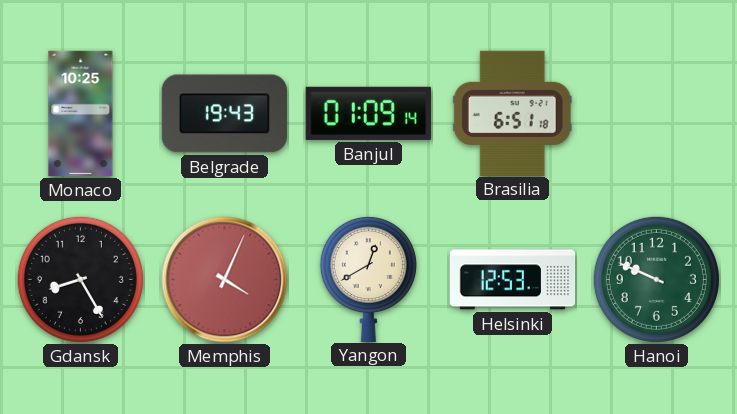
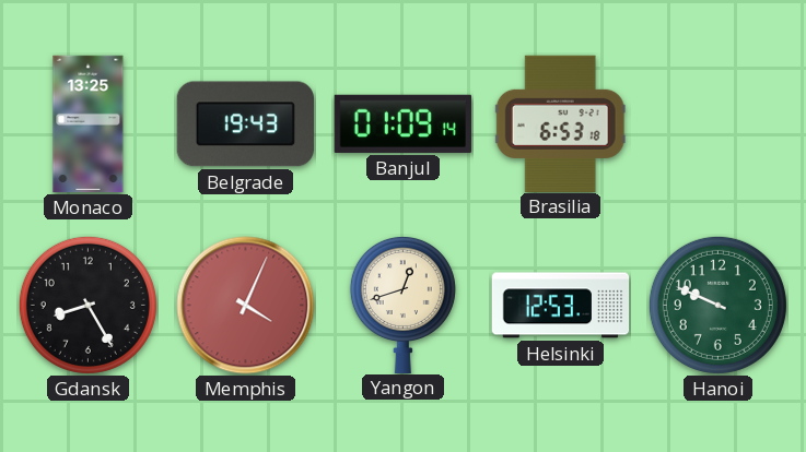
Monaco: 10:25 -> 13:25
Brasilia: 6:51 -> 6:53
Yangon: 12:40 -> 12:42
